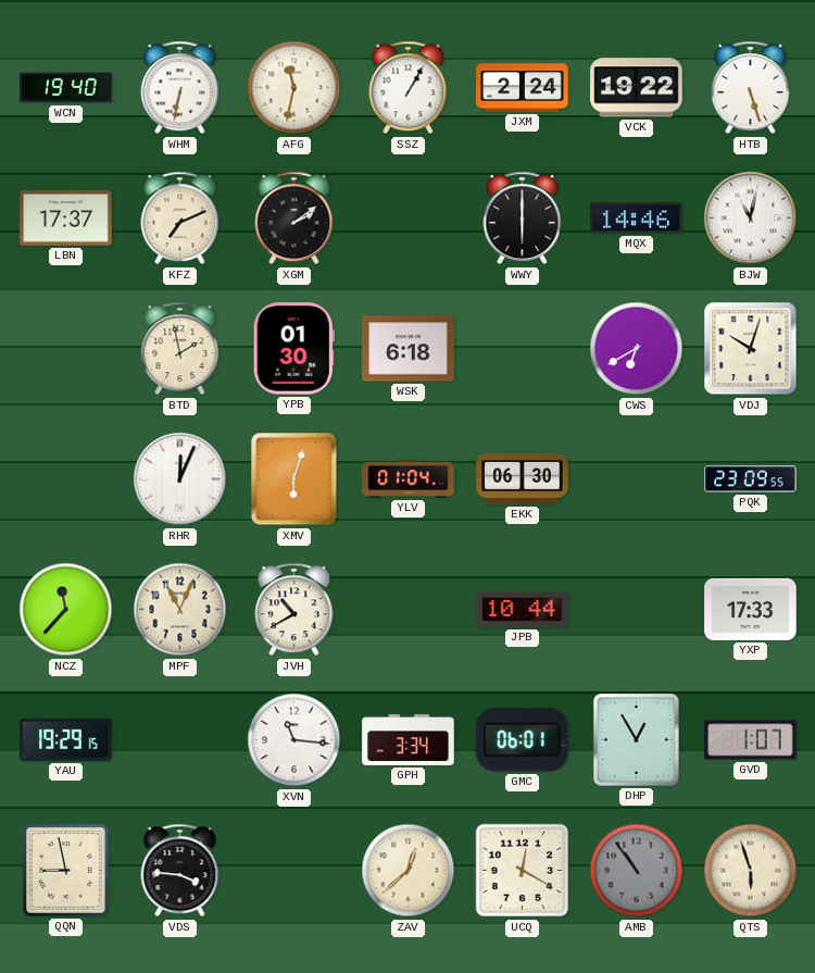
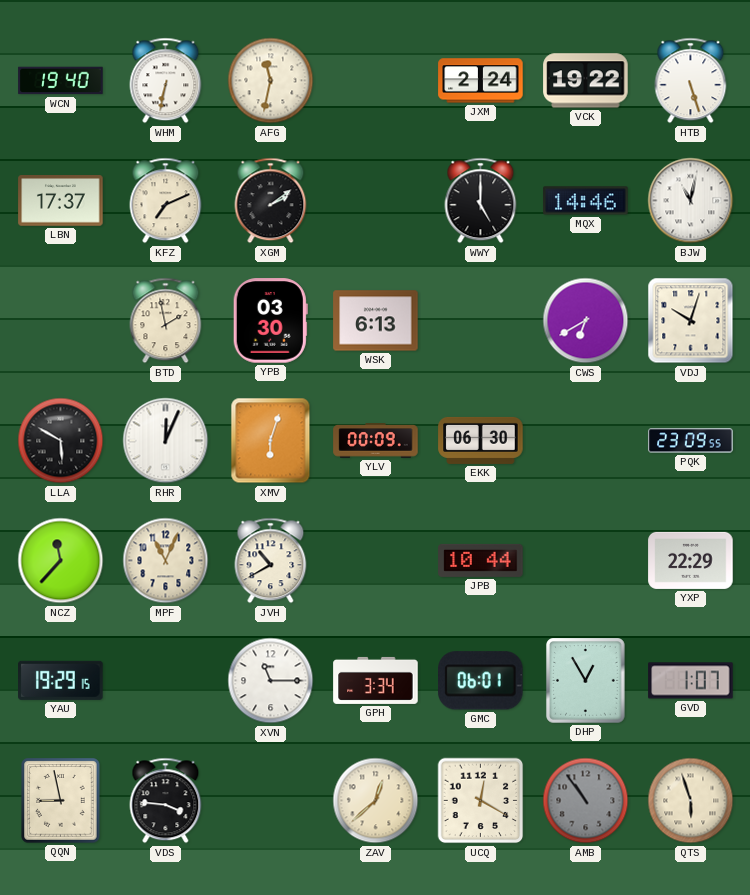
SSZ: 1:05 -> none
WWY: 6:00 -> 5:00
YPB: 01:30 -> 03:30
WSK: 6:18 -> 6:13
LLA: none -> 5:50
YLV: 01:04 -> 00:09
YXP: 17:33 -> 22:29
XVN: 11:16 -> 11:15
